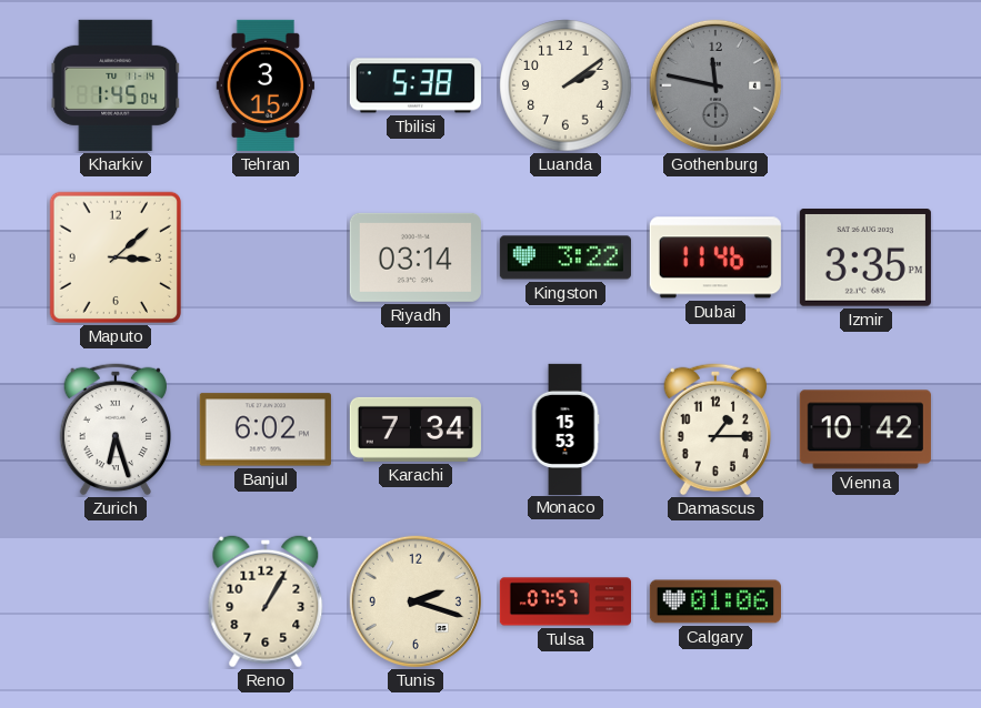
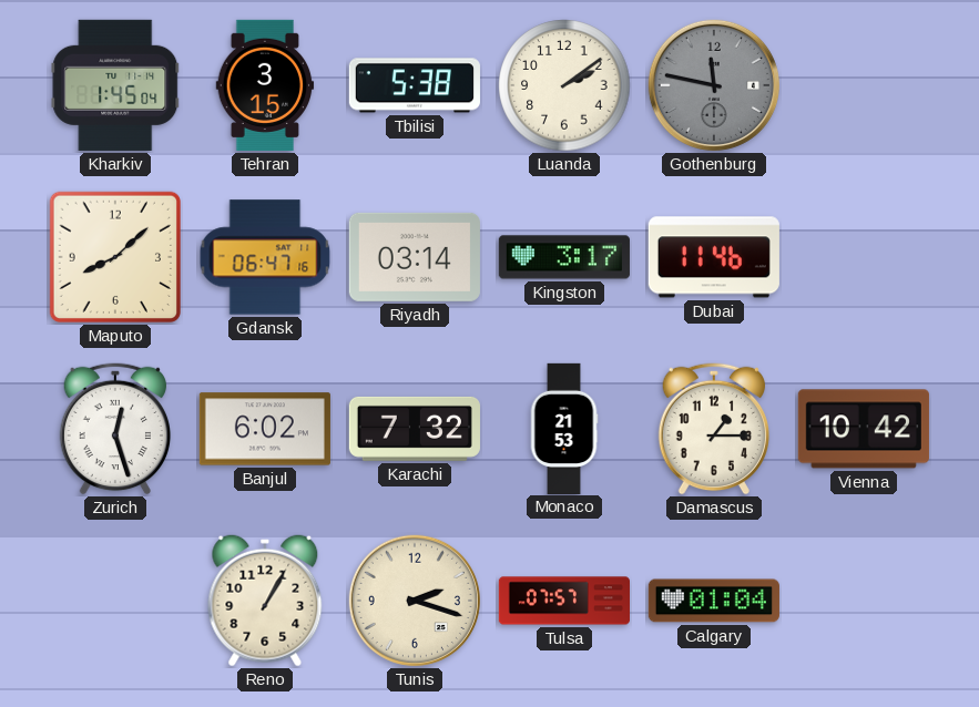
Maputo: 3:08 -> 8:08
Gdansk: none -> 06:47
Kingston: 3:22 -> 3:17
Izmir: 3:35 -> none
Zurich: 6:27 -> 12:27
Karachi: 7:34 -> 7:32
Monaco: 15:53 -> 21:53
Calgary: 01:06 -> 01:04
